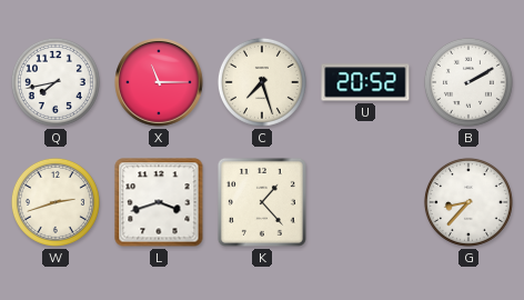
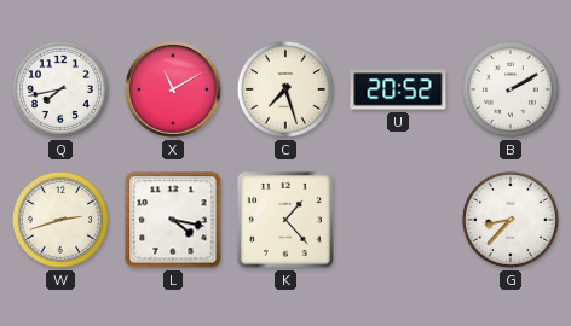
X: 11:15 -> 11:10
L: 3:42 -> 4:17
